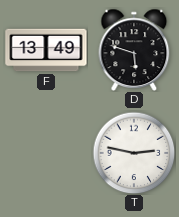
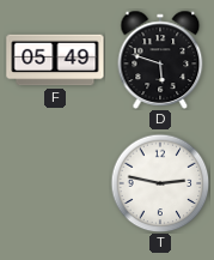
F: 13:49 -> 05:49
